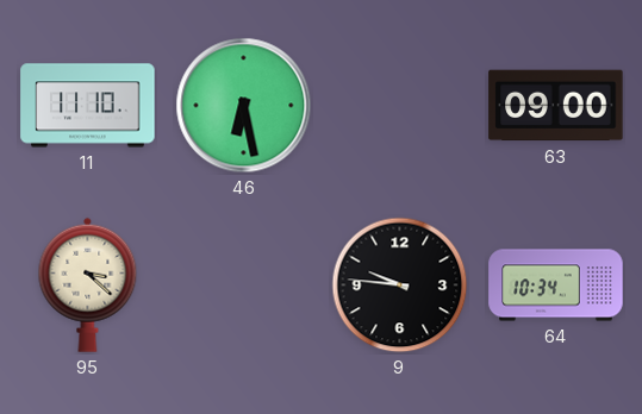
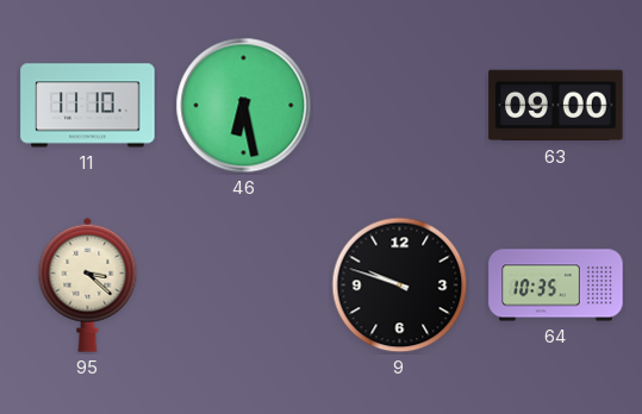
9: 9:46 -> 9:48
64: 10:34 -> 10:35
